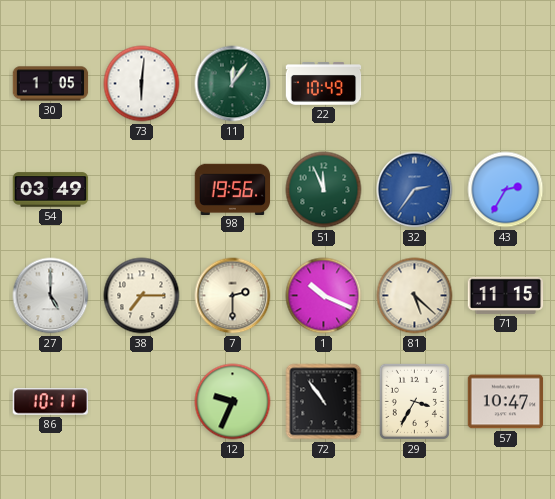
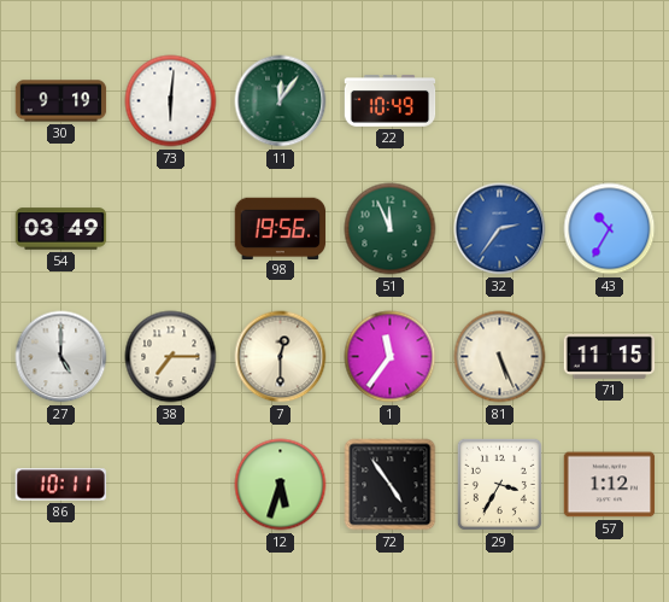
30: 1:05 -> 9:19
43: 2:35 -> 10:35
7: 2:30 -> 12:30
1: 10:19 -> 11:36
81: 5:22 -> 5:26
12: 9:34 -> 5:33
72: 10:54 -> 4:54
57: 10:47 -> 1:12
